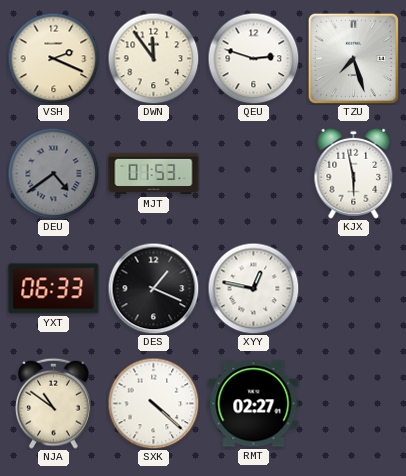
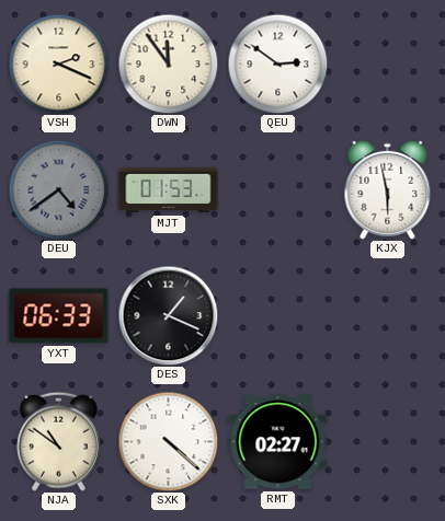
QEU: 2:48 -> 2:51
TZU: 7:27 -> none
XYY: 12:47 -> none
